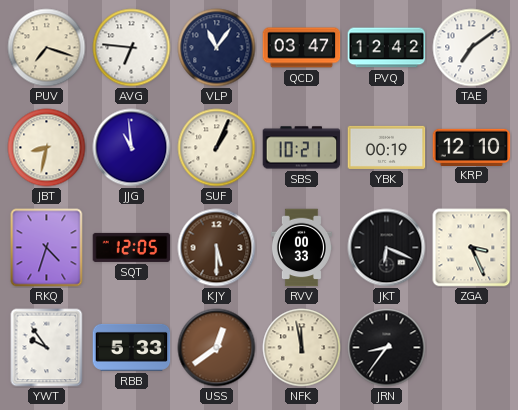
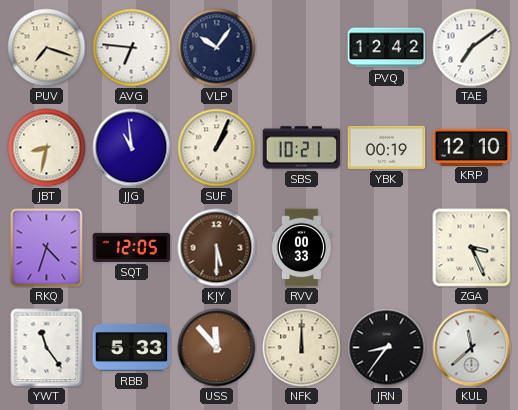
VLP: 11:06 -> 10:06
QCD: 03:47 -> none
JKT: 6:19 -> none
YWT: 9:54 -> 11:24
USS: 12:39 -> 11:53
NFK: 11:58 -> 12:00
KUL: none -> 11:38
